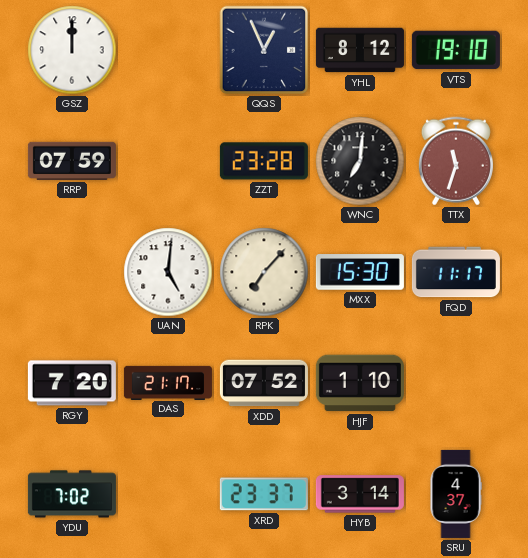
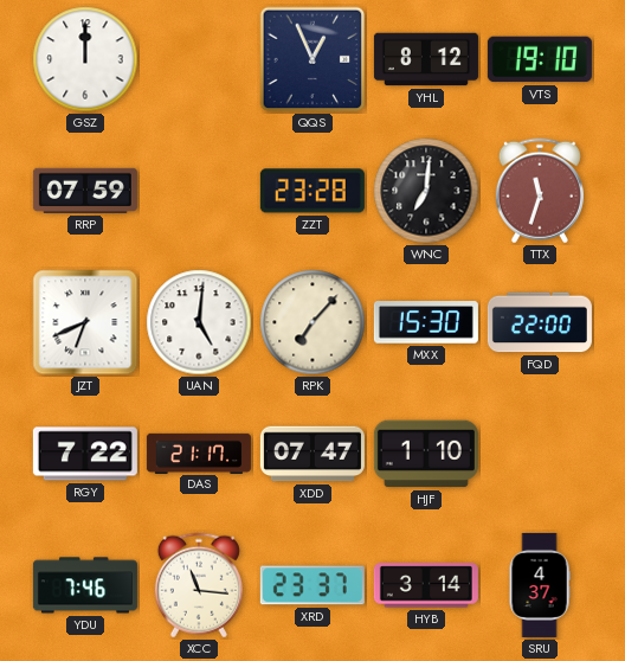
JZT: none -> 6:41
FQD: 11:17 -> 22:00
RGY: 7:20 -> 7:22
XDD: 07:52 -> 07:47
YDU: 7:02 -> 7:46
XCC: none -> 11:16
